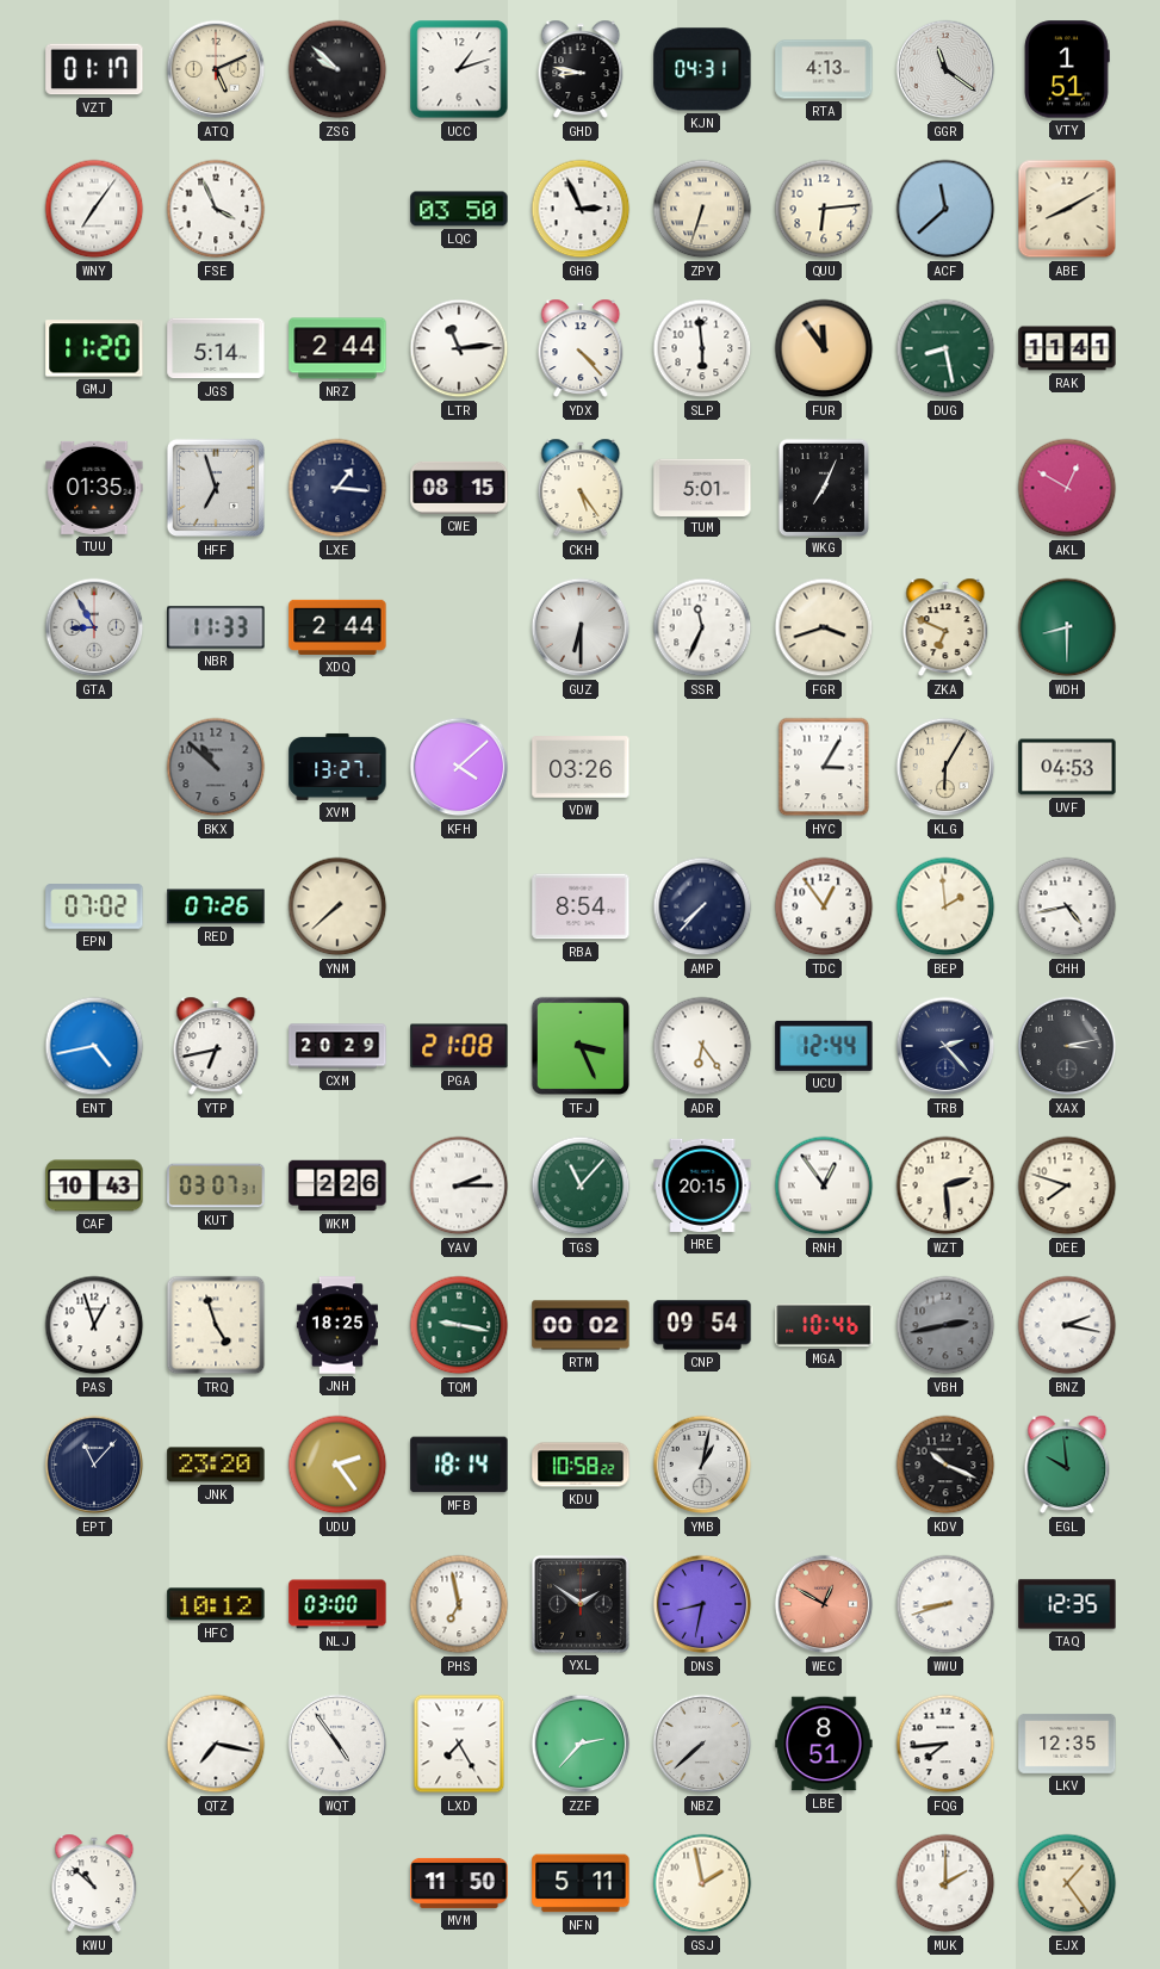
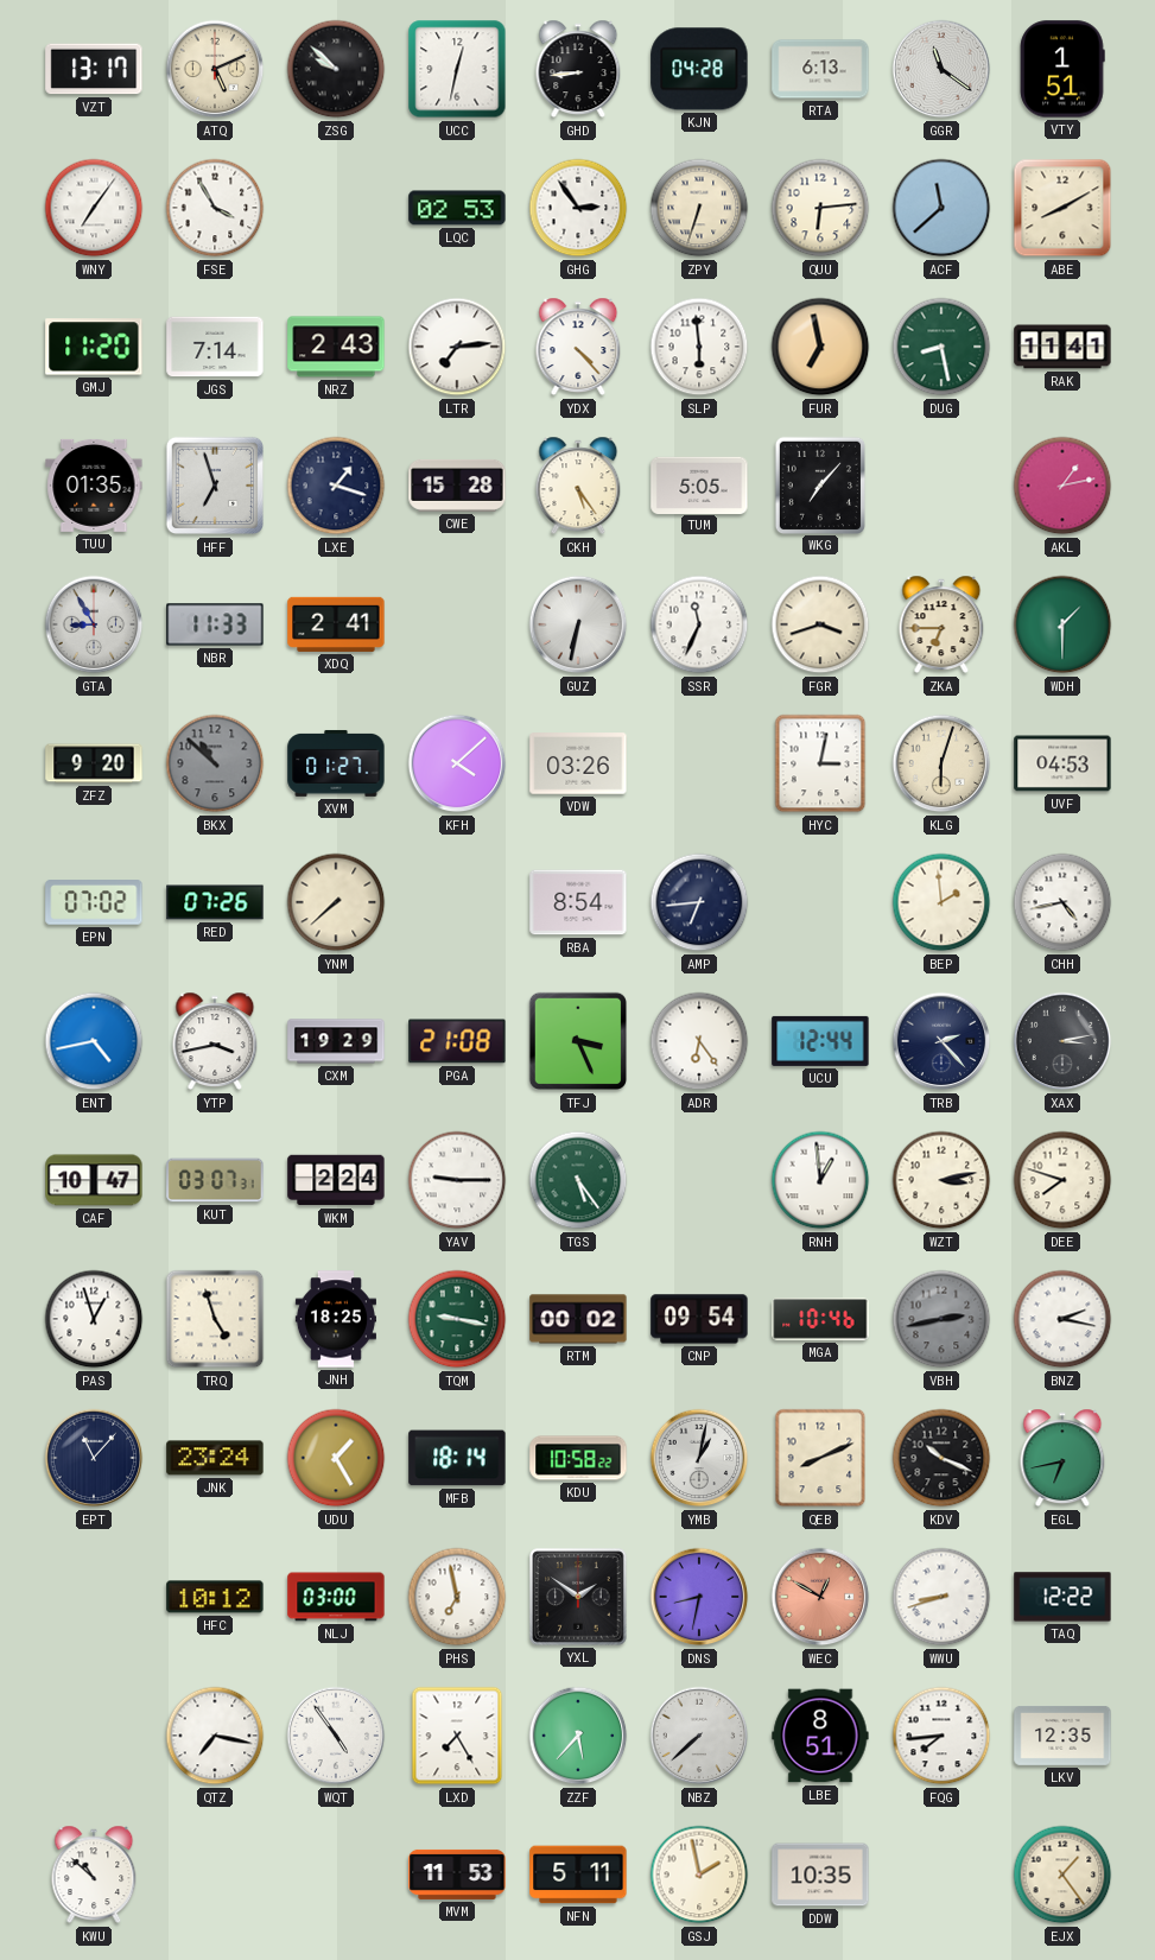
VZT: 01:17 -> 13:17
UCC: 1:12 -> 12:32
GHD: 8:47 -> 8:44
KJN: 04:31 -> 04:28
RTA: 4:13 -> 6:13
FSE: 3:56 -> 3:55
LQC: 03:50 -> 02:53
GHG: 2:56 -> 2:54
JGS: 5:14 -> 7:14
NRZ: 2:44 -> 2:43
LTR: 11:14 -> 7:14
FUR: 11:54 -> 6:58
LXE: 1:16 -> 1:18
CWE: 08:15 -> 15:28
TUM: 5:01 -> 5:05
WKG: 7:04 -> 7:07
AKL: 12:50 -> 1:13
XDQ: 2:44 -> 2:41
GUZ: 6:30 -> 6:32
ZKA: 6:49 -> 6:45
WDH: 8:30 -> 1:30
ZFZ: none -> 9:20
XVM: 13:27 -> 01:27
HYC: 3:05 -> 3:02
KLG: 6:05 -> 6:03
AMP: 7:37 -> 6:44
TDC: 12:54 -> none
YTP: 6:43 -> 3:43
CXM: 20:29 -> 19:29
CAF: 10:43 -> 10:47
WKM: 2:26 -> 2:24
YAV: 2:15 -> 9:15
TGS: 11:07 -> 5:24
HRE: 20:15 -> none
RNH: 12:54 -> 12:59
WZT: 2:29 -> 3:13
JNK: 23:20 -> 23:24
UDU: 2:24 -> 1:25
QEB: none -> 8:11
EGL: 9:59 -> 6:43
TAQ: 12:35 -> 12:22
ZZF: 2:37 -> 5:37
MVM: 11:50 -> 11:53
DDW: none -> 10:35
MUK: 2:00 -> none
